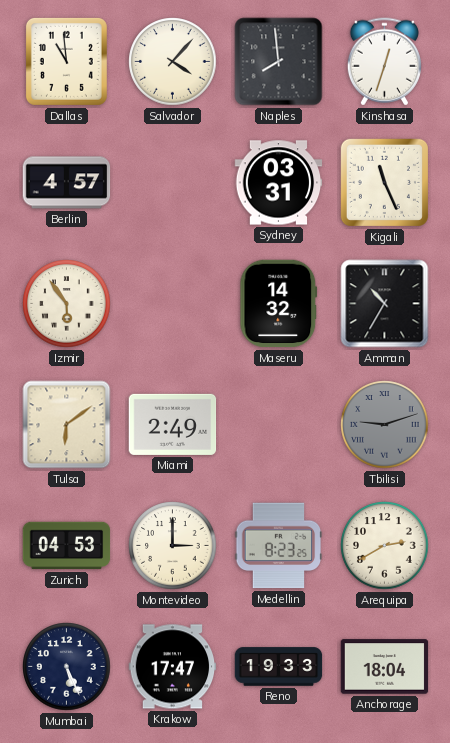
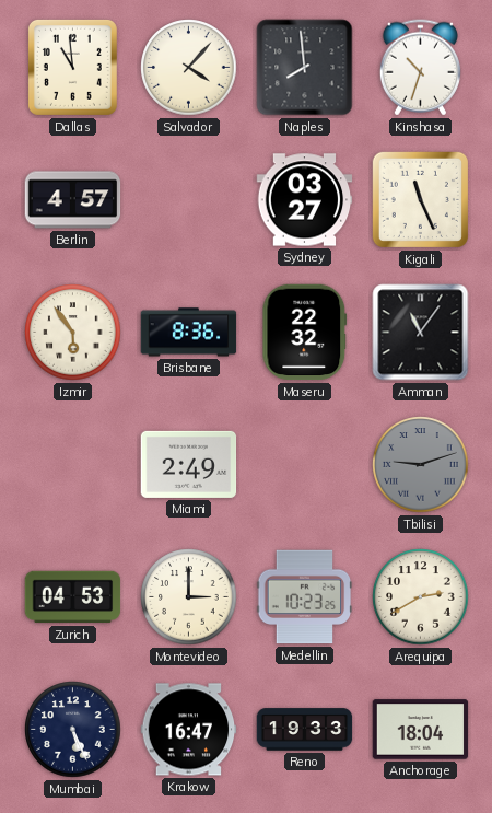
Kinshasa: 12:33 -> 10:33
Sydney: 03:31 -> 03:27
Brisbane: none -> 8:36
Maseru: 14:32 -> 22:32
Amman: 10:35 -> 11:06
Tulsa: 6:09 -> none
Medellin: 8:23 -> 10:23
Krakow: 17:47 -> 16:47
